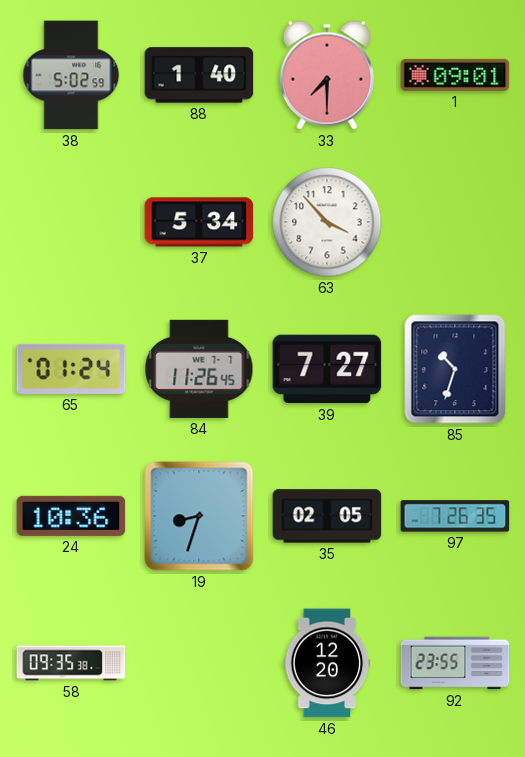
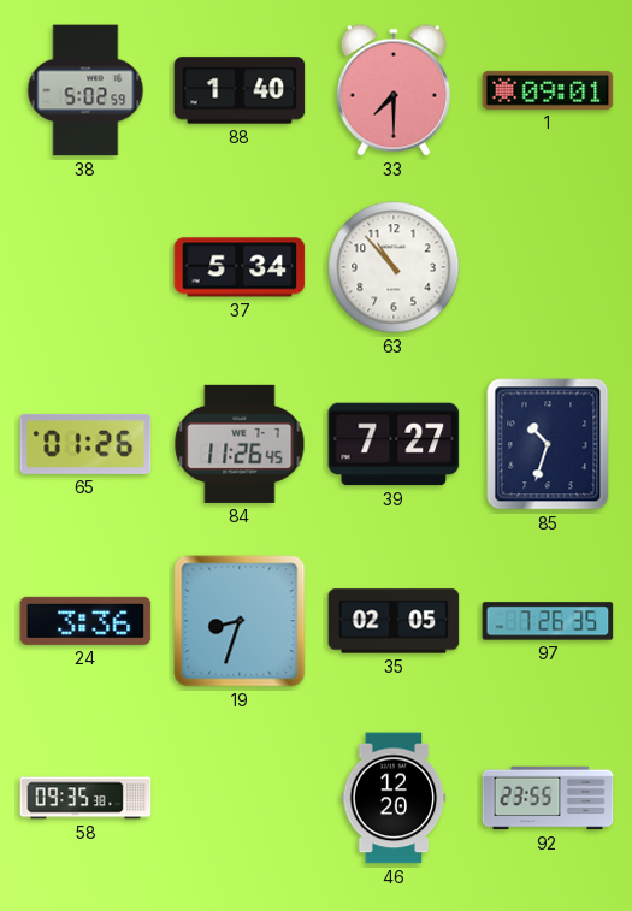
63: 3:53 -> 10:53
65: 01:24 -> 01:26
24: 10:36 -> 3:36
